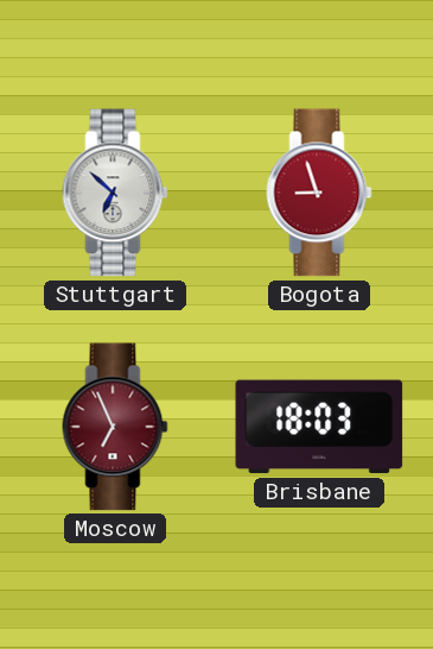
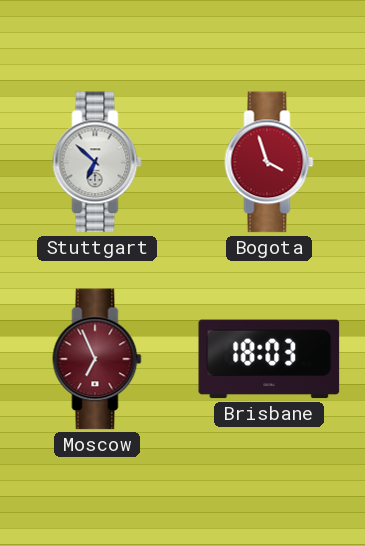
Bogota: 8:57 -> 3:57
